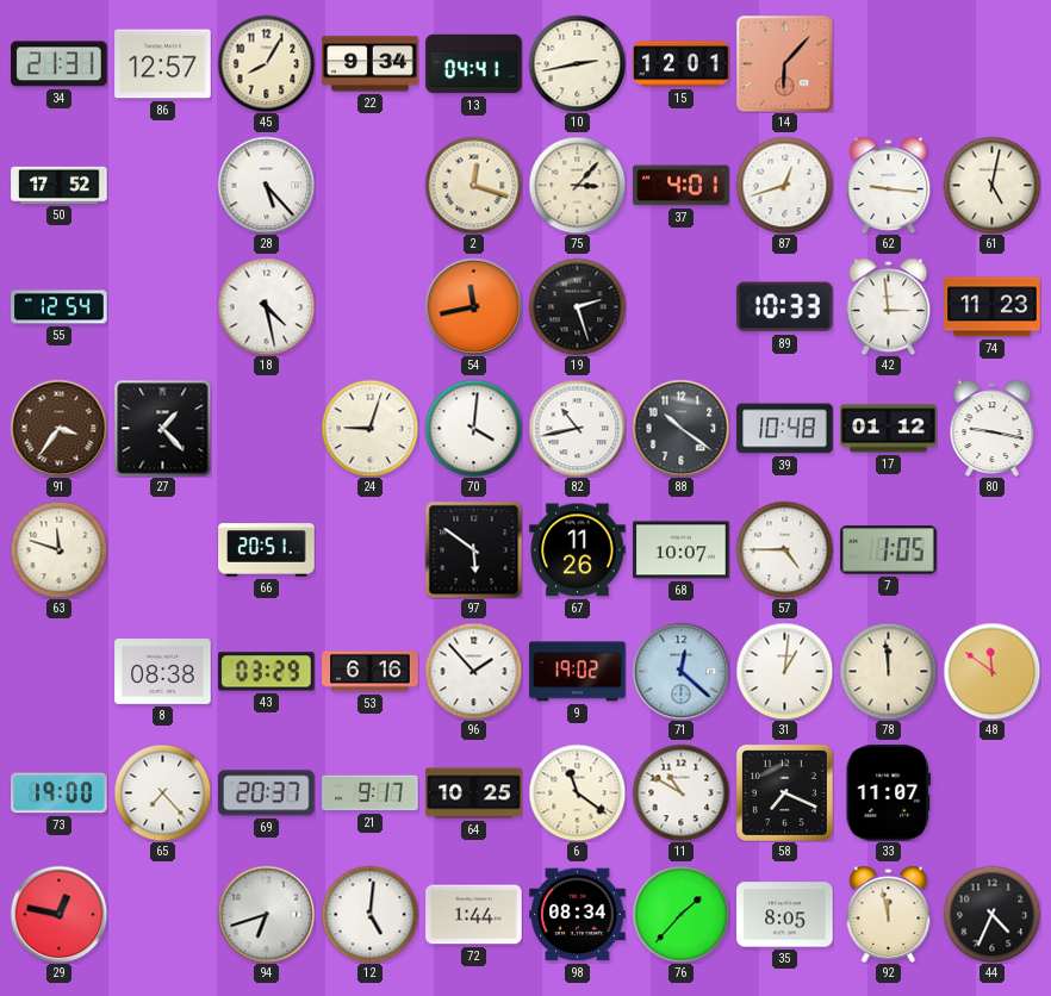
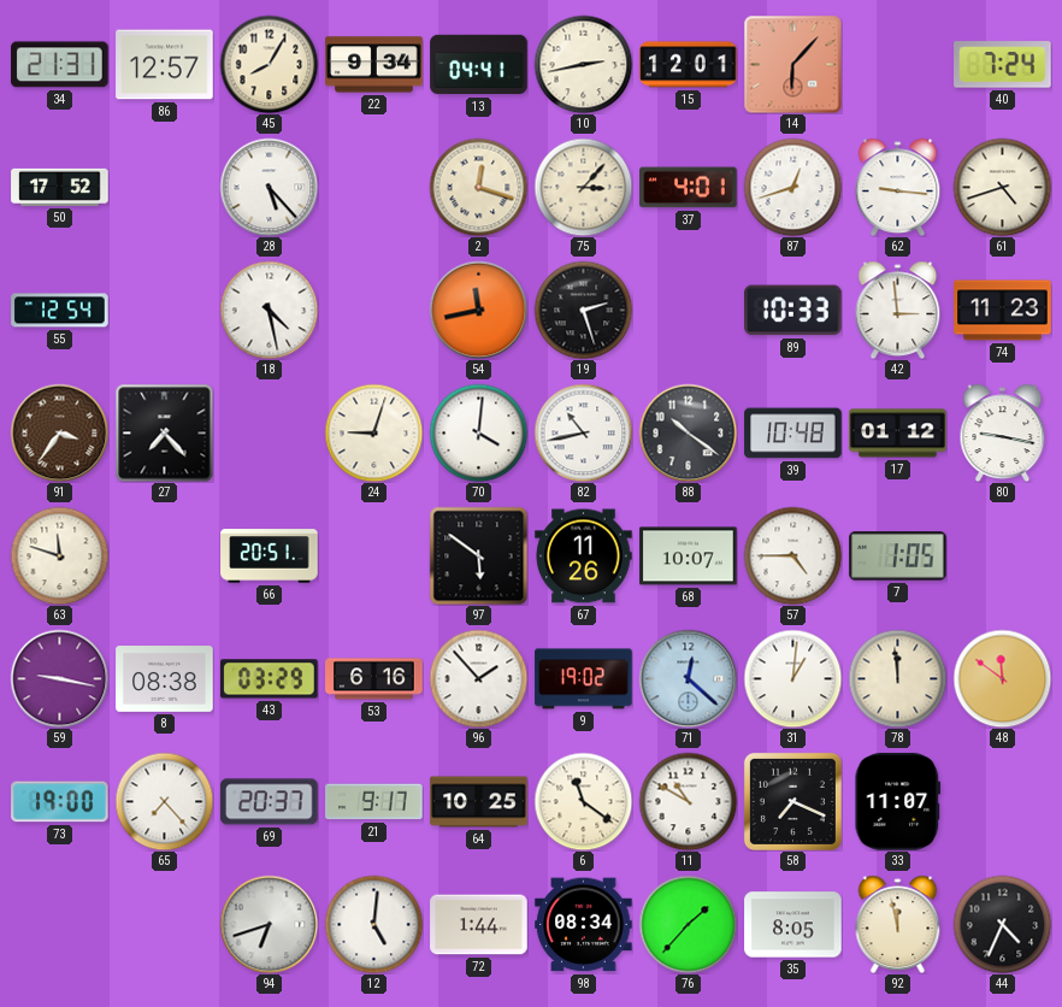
40: none -> 7:24
61: 5:02 -> 4:42
27: 1:23 -> 7:23
59: none -> 9:17
29: 12:47 -> none
